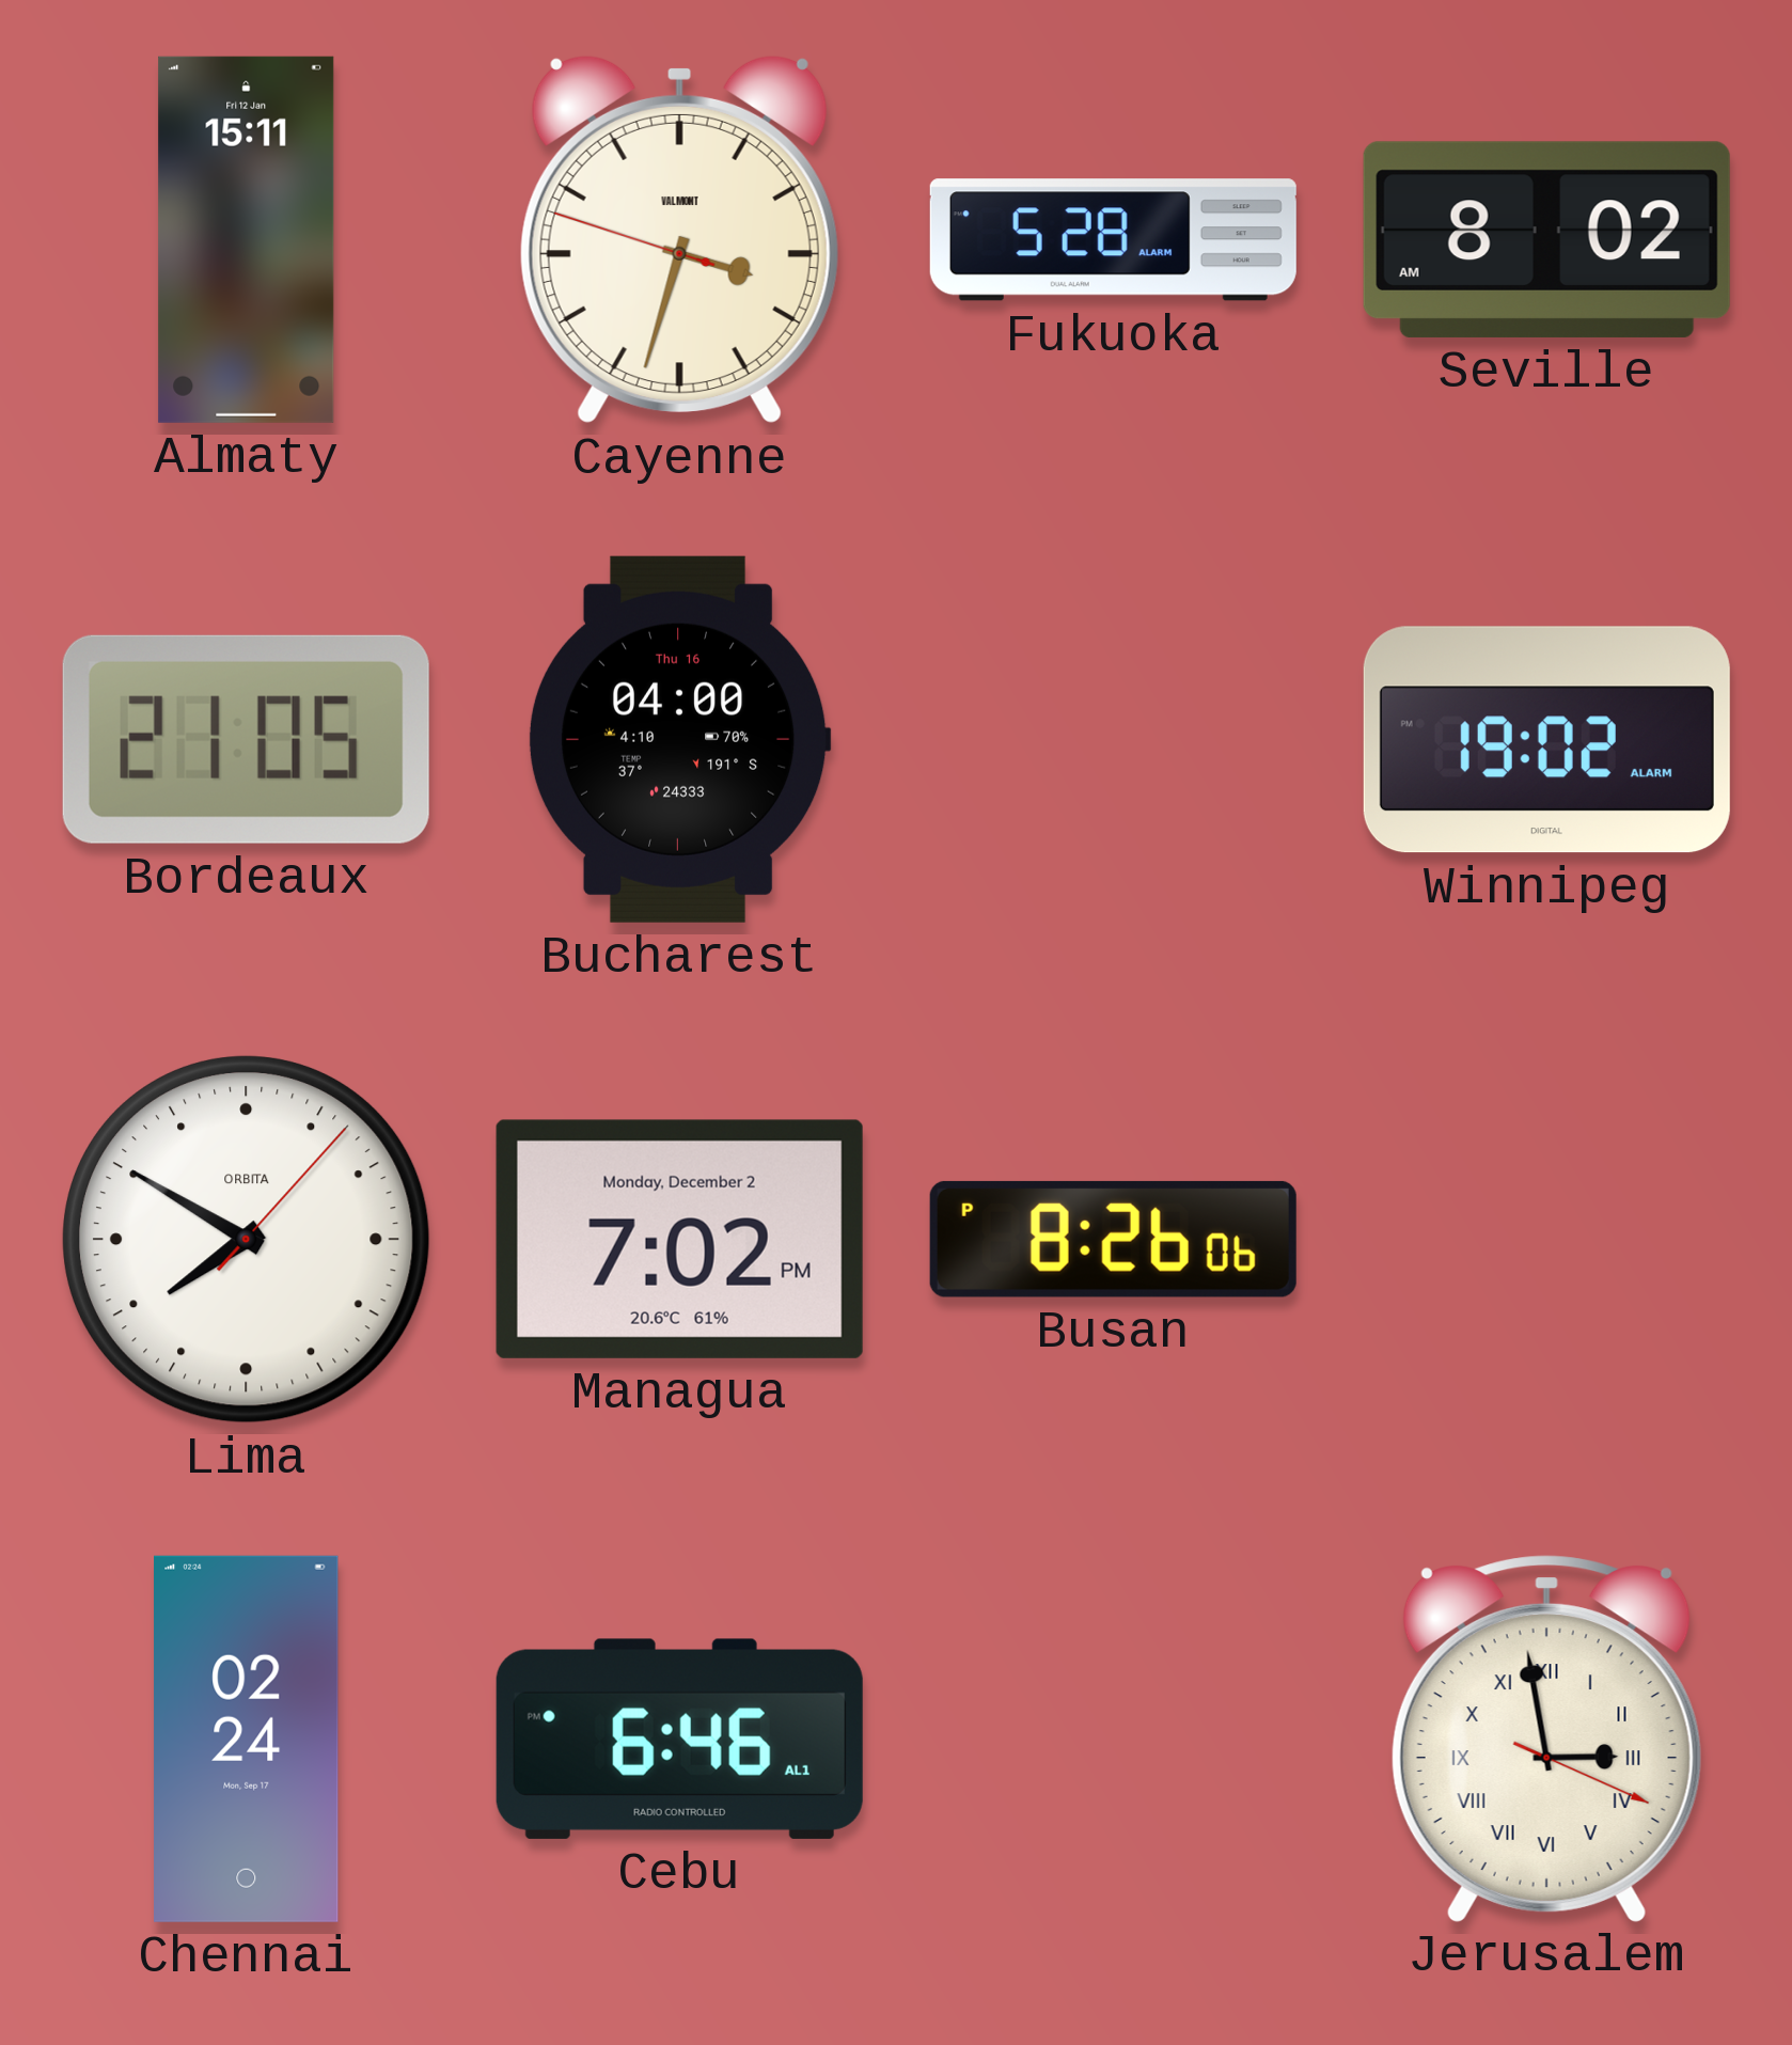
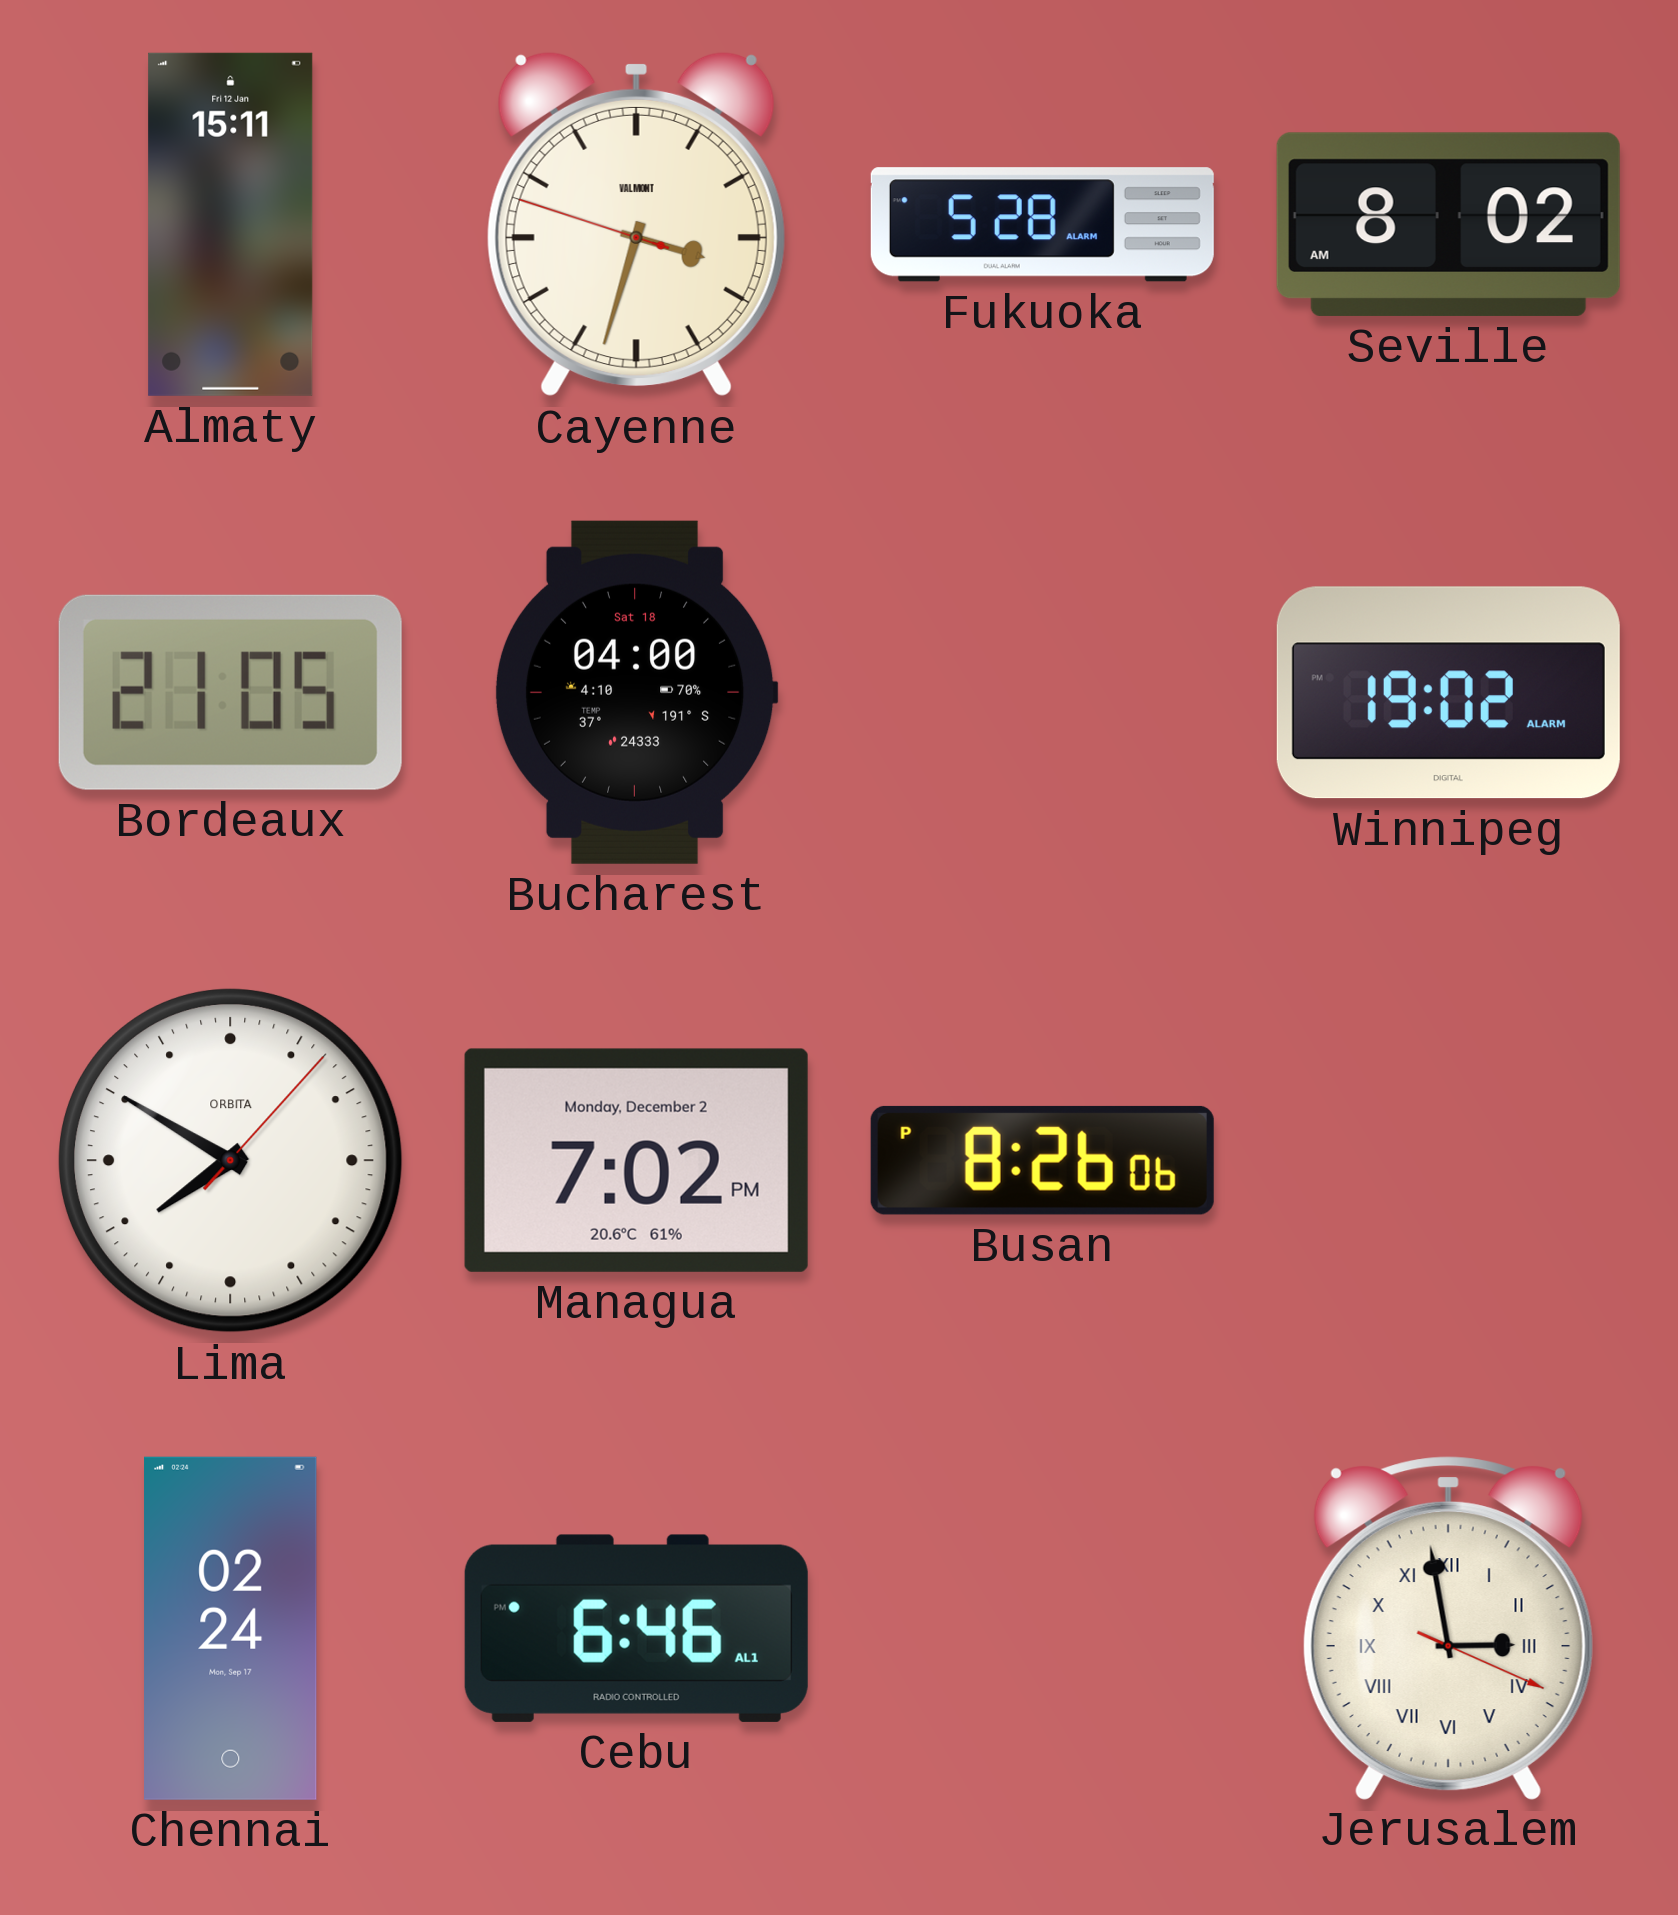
Bucharest date: Thu 16 -> Sat 18
